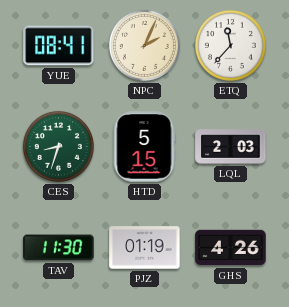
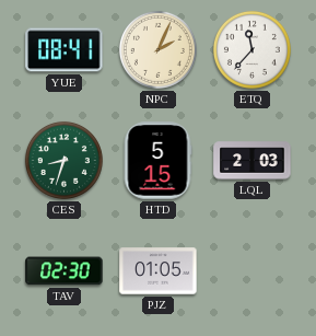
TAV: 11:30 -> 02:30
PJZ: 01:19 -> 01:05
GHS: 4:26 -> none
